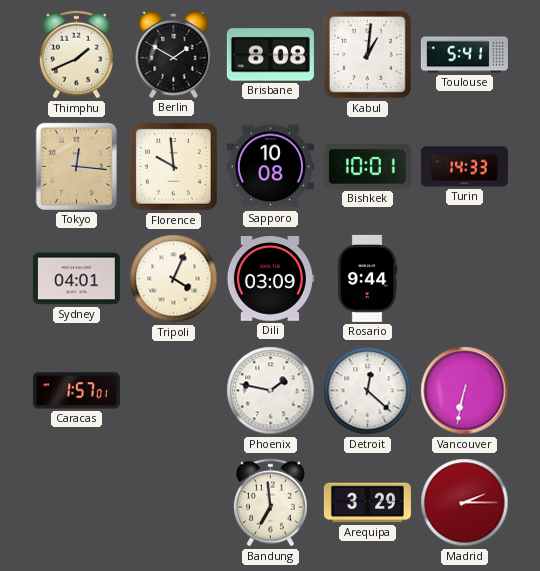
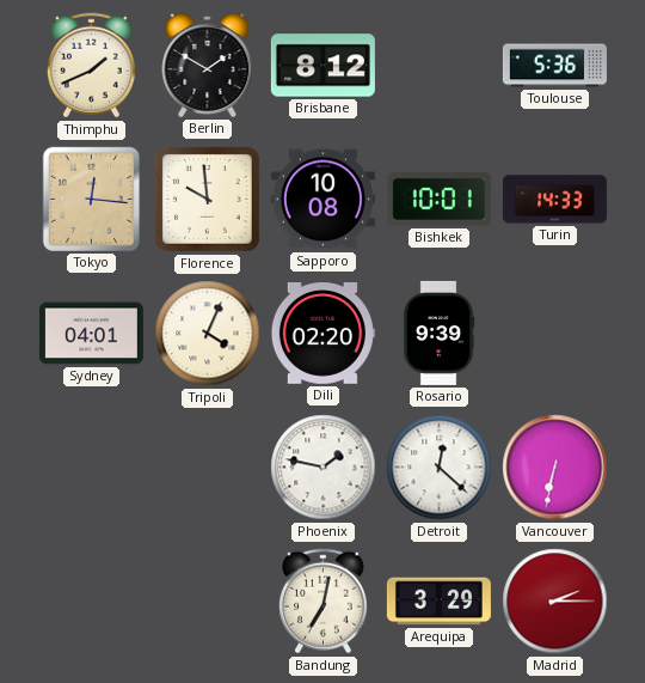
Brisbane: 8:08 -> 8:12
Kabul: 1:01 -> none
Toulouse: 5:41 -> 5:36
Dili: 03:09 -> 02:20
Rosario: 9:44 -> 9:39
Caracas: 1:57 -> none
Bandung: 6:59 -> 7:02
